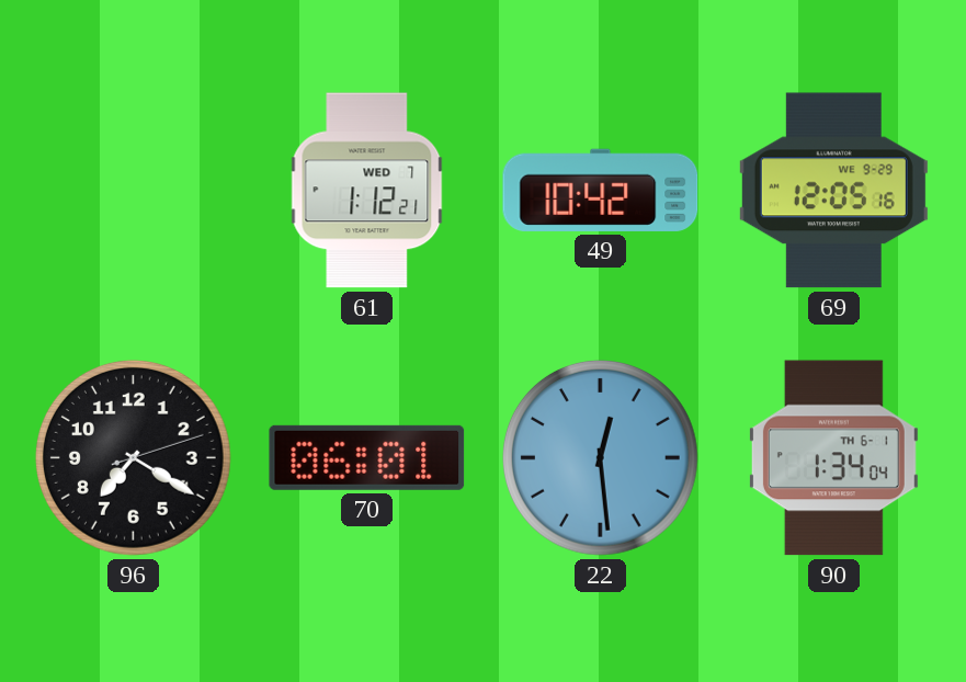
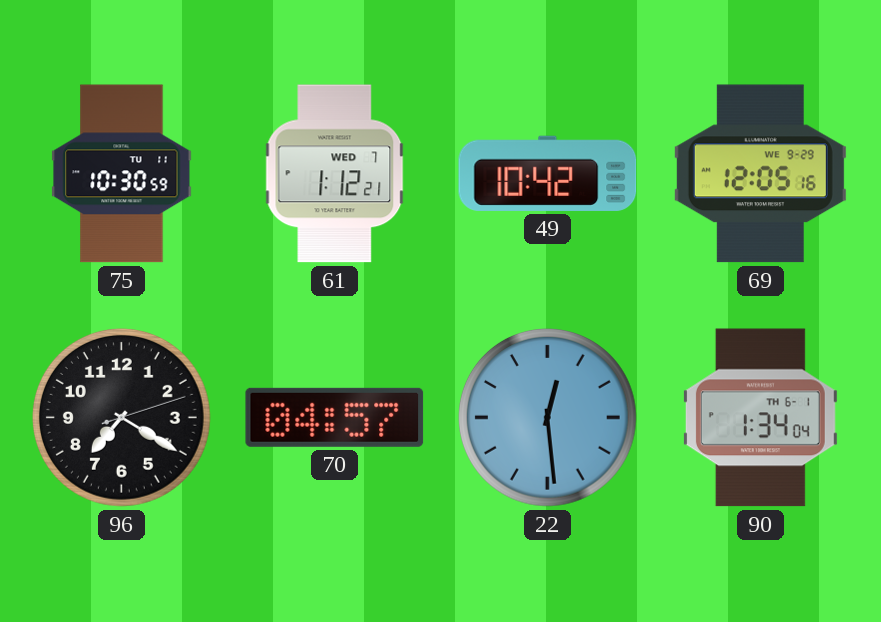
75: none -> 10:30
70: 06:01 -> 04:57
